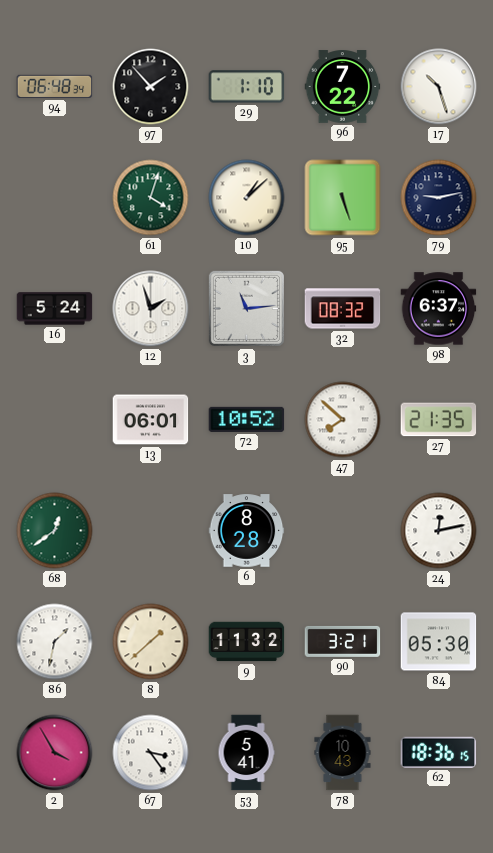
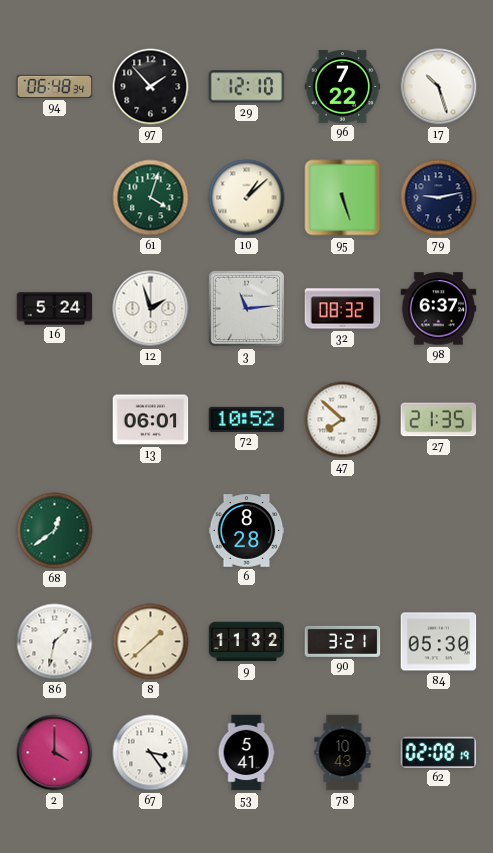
29: 1:10 -> 12:10
24: 12:13 -> none
2: 3:55 -> 4:00
62: 18:36 -> 02:08
